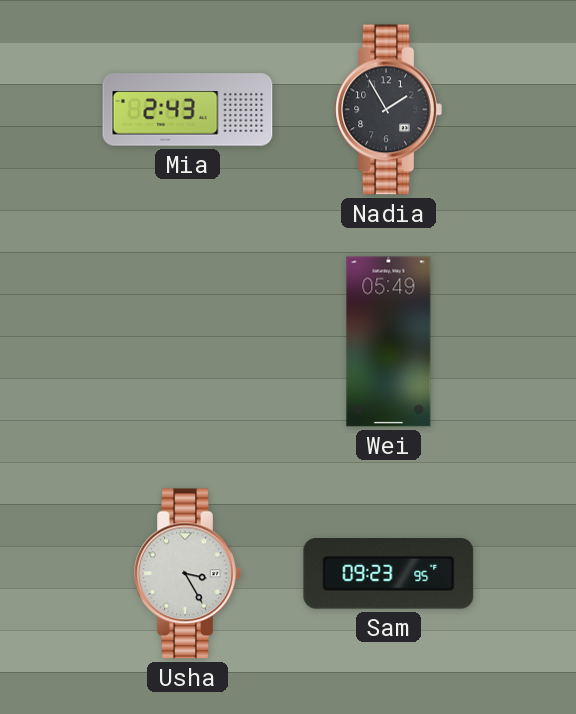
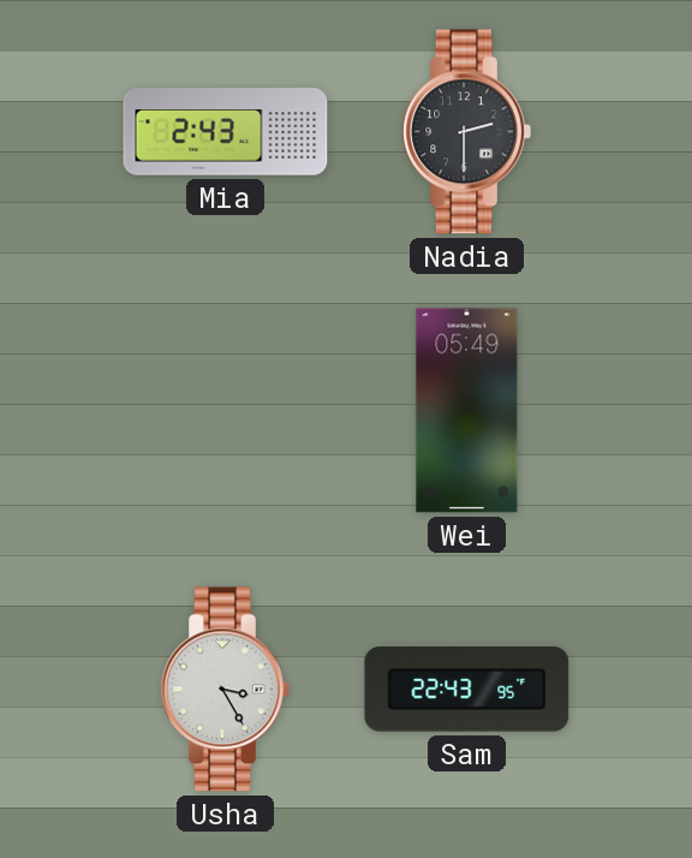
Nadia: 1:55 -> 2:30
Sam: 09:23 -> 22:43
